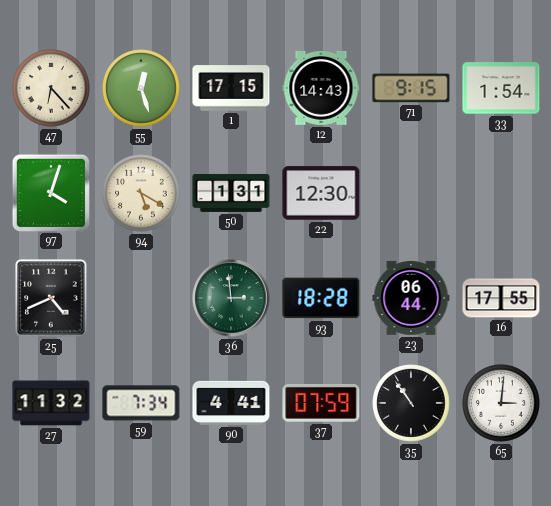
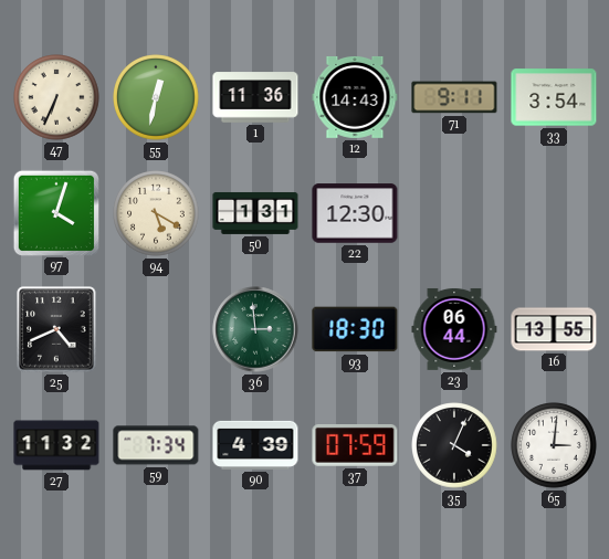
47: 6:23 -> 6:34
55: 12:27 -> 12:32
1: 17:15 -> 11:36
71: 9:15 -> 9:11
33: 1:54 -> 3:54
93: 18:28 -> 18:30
16: 17:55 -> 13:55
90: 4:41 -> 4:39
35: 10:54 -> 4:04
